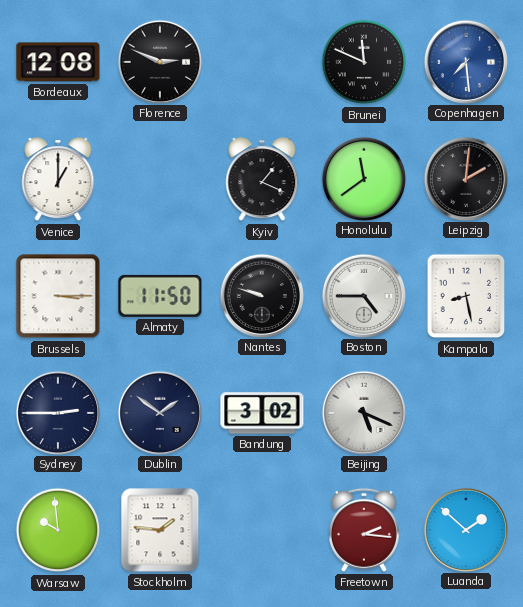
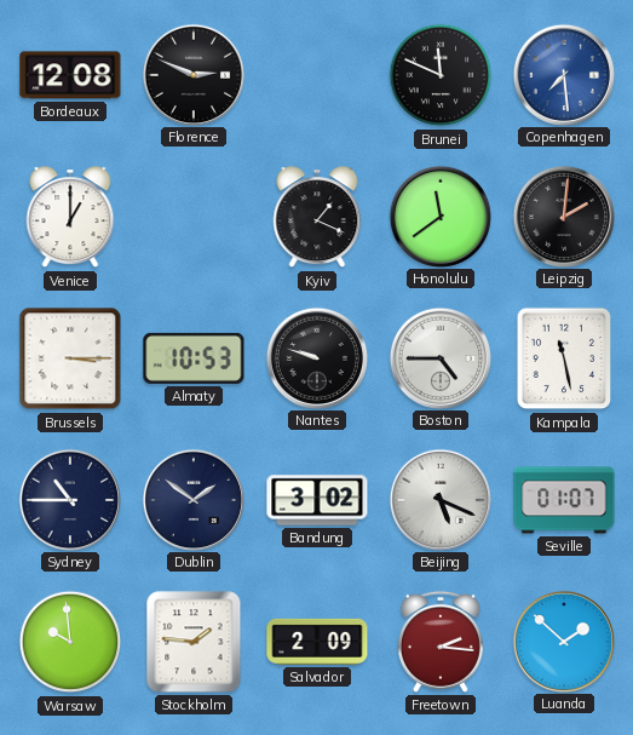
Almaty: 11:50 -> 10:53
Kampala: 8:28 -> 11:28
Sydney: 2:45 -> 10:45
Seville: none -> 01:07
Salvador: none -> 2:09
